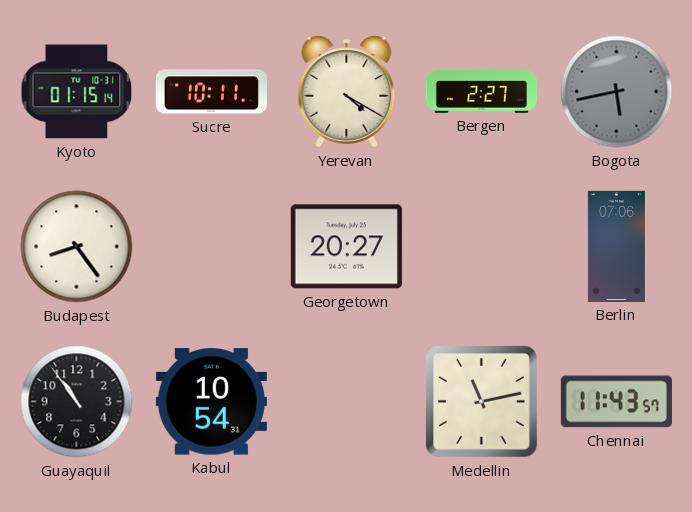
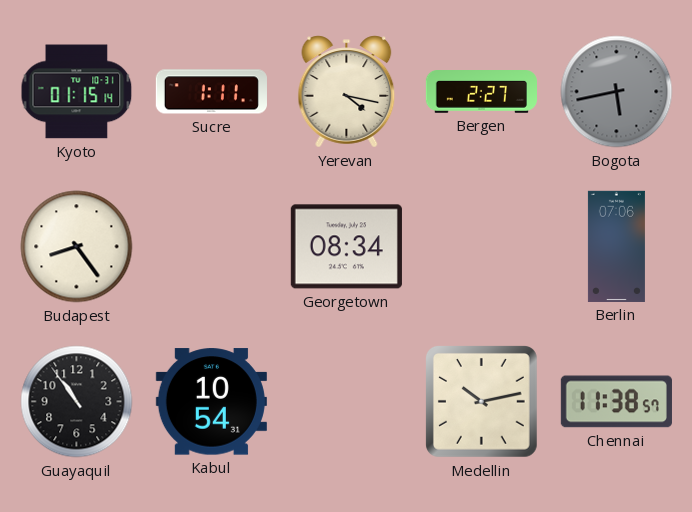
Sucre: 10:11 -> 1:11
Yerevan: 4:20 -> 4:17
Georgetown: 20:27 -> 08:34
Medellin: 11:13 -> 10:13
Chennai: 11:43 -> 11:38
